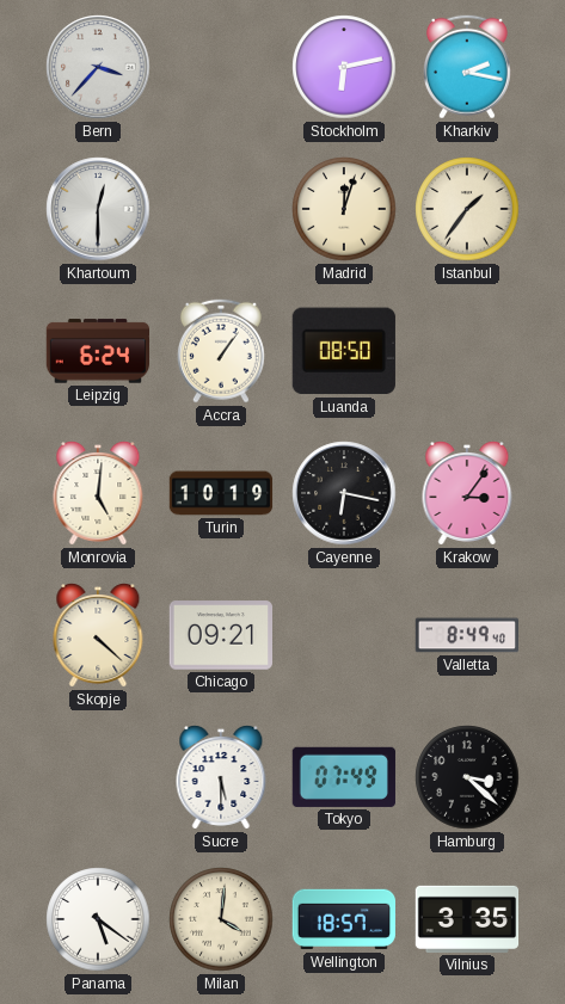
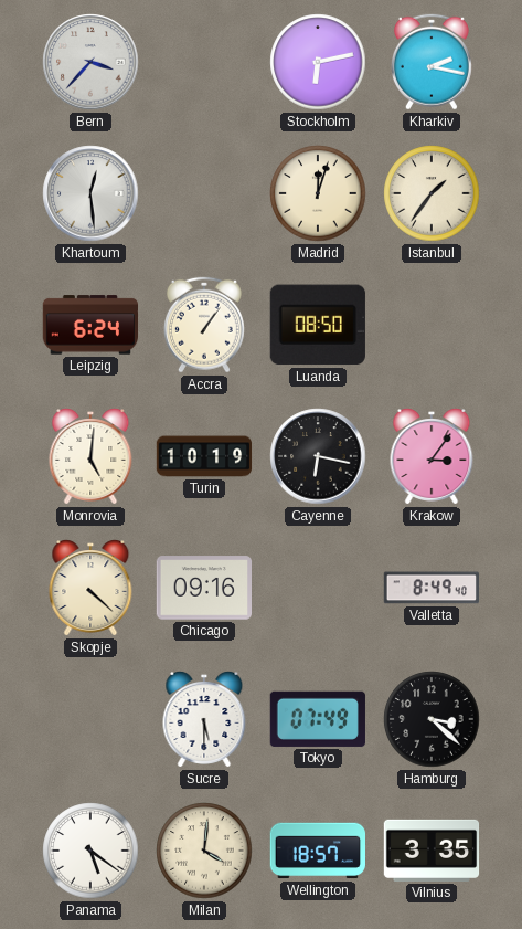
Khartoum: 12:30 -> 12:29
Chicago: 09:21 -> 09:16
